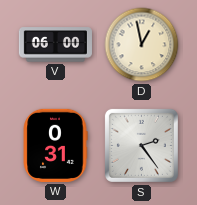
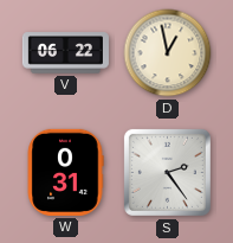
V: 06:00 -> 06:22
